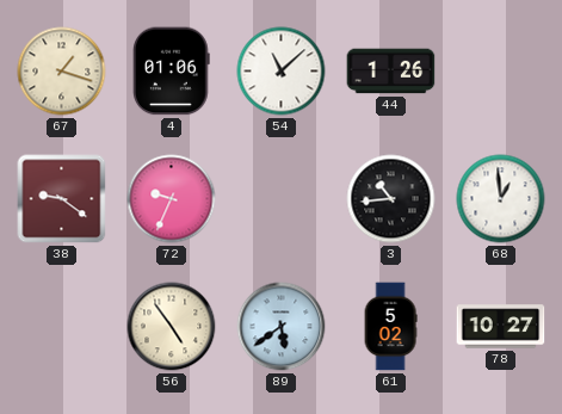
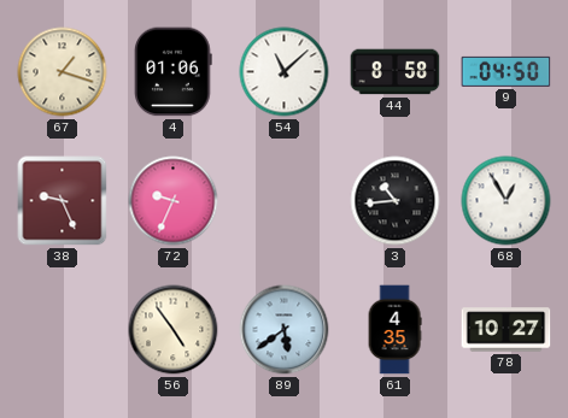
44: 1:26 -> 8:58
9: none -> 04:50
38: 9:21 -> 9:26
68: 12:59 -> 12:55
61: 5:02 -> 4:35
